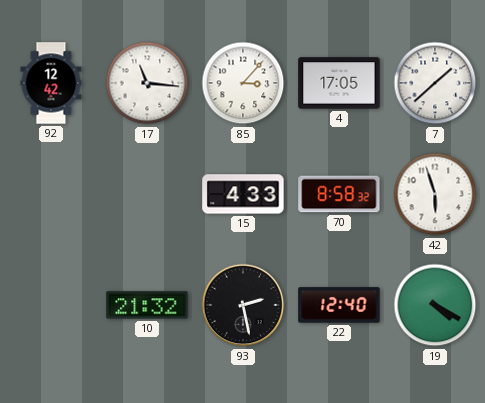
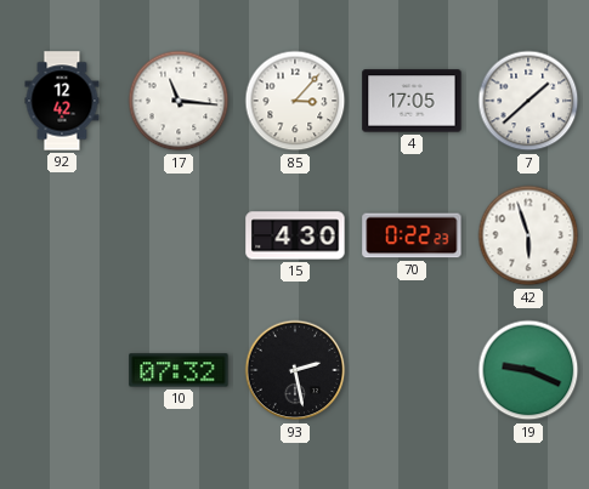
15: 4:33 -> 4:30
70: 8:58 -> 0:22
10: 21:32 -> 07:32
22: 12:40 -> none
19: 4:20 -> 9:19
